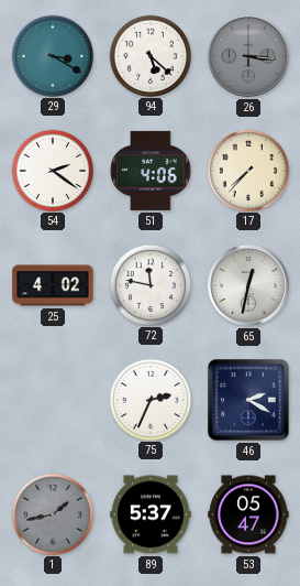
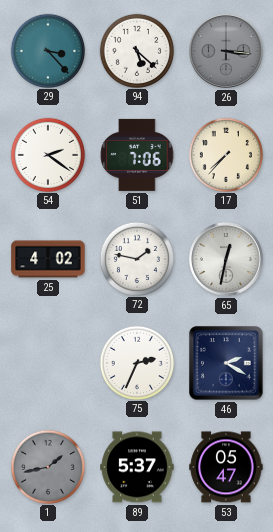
29: 3:20 -> 3:23
51: 4:06 -> 7:06
72: 11:47 -> 1:47
